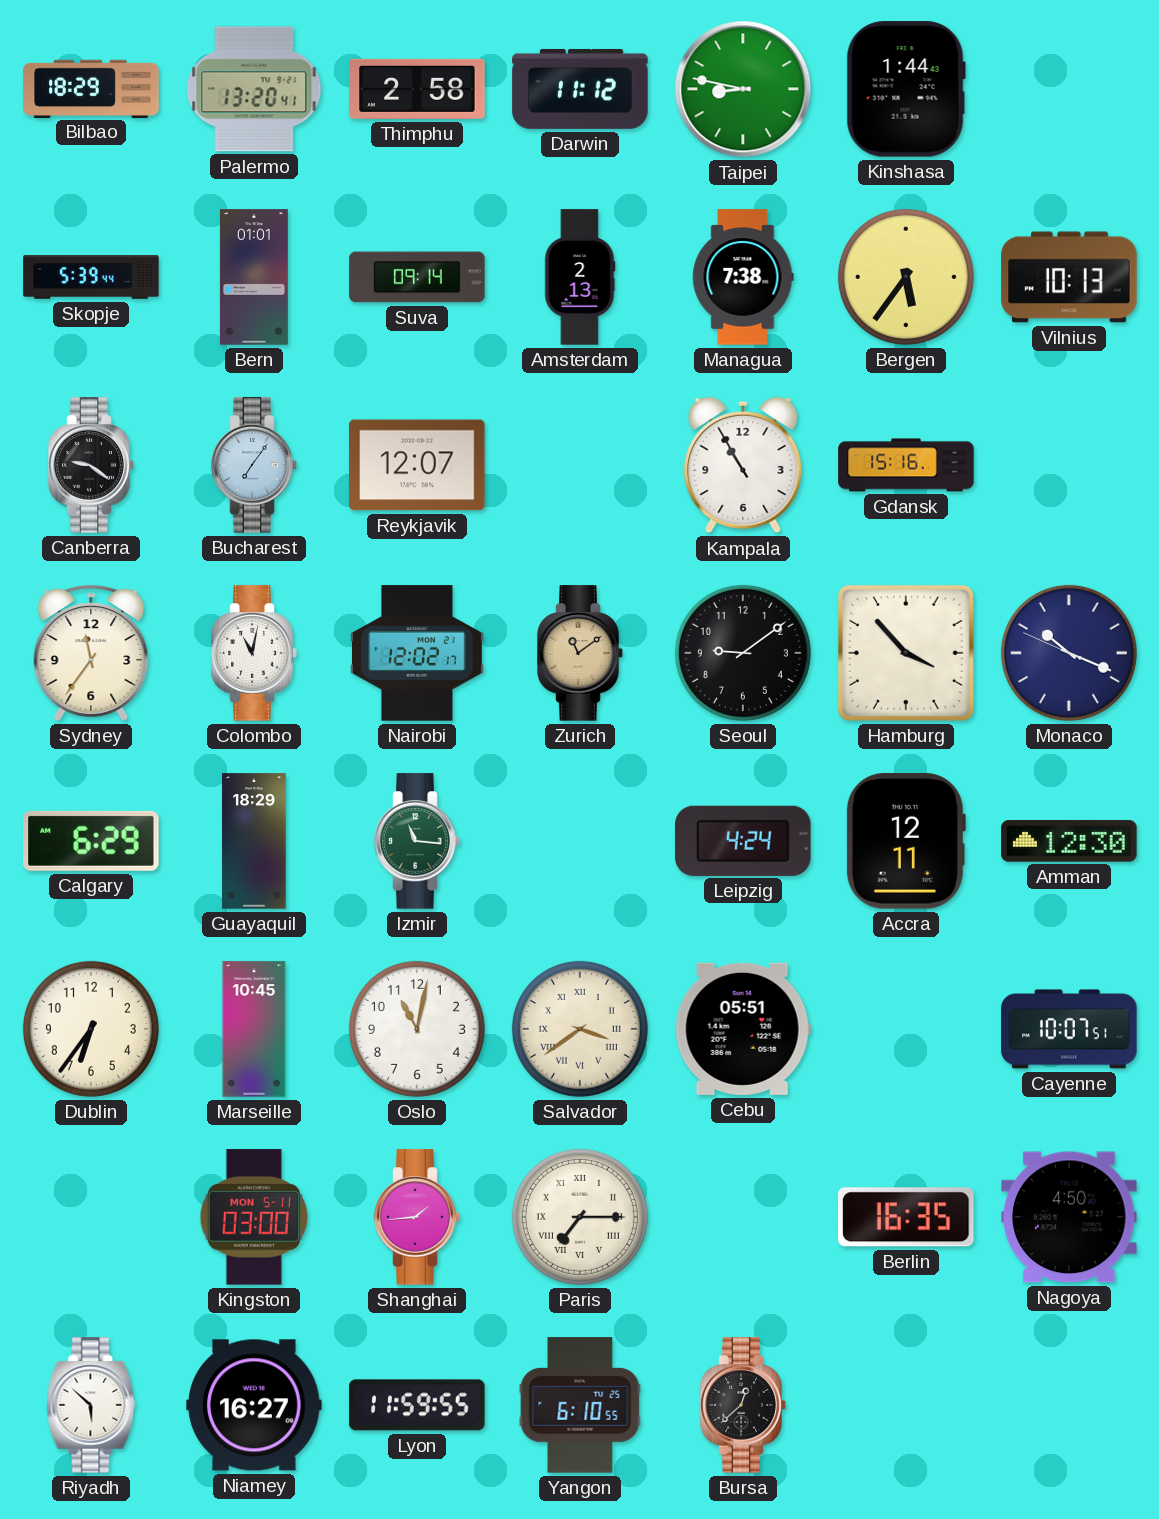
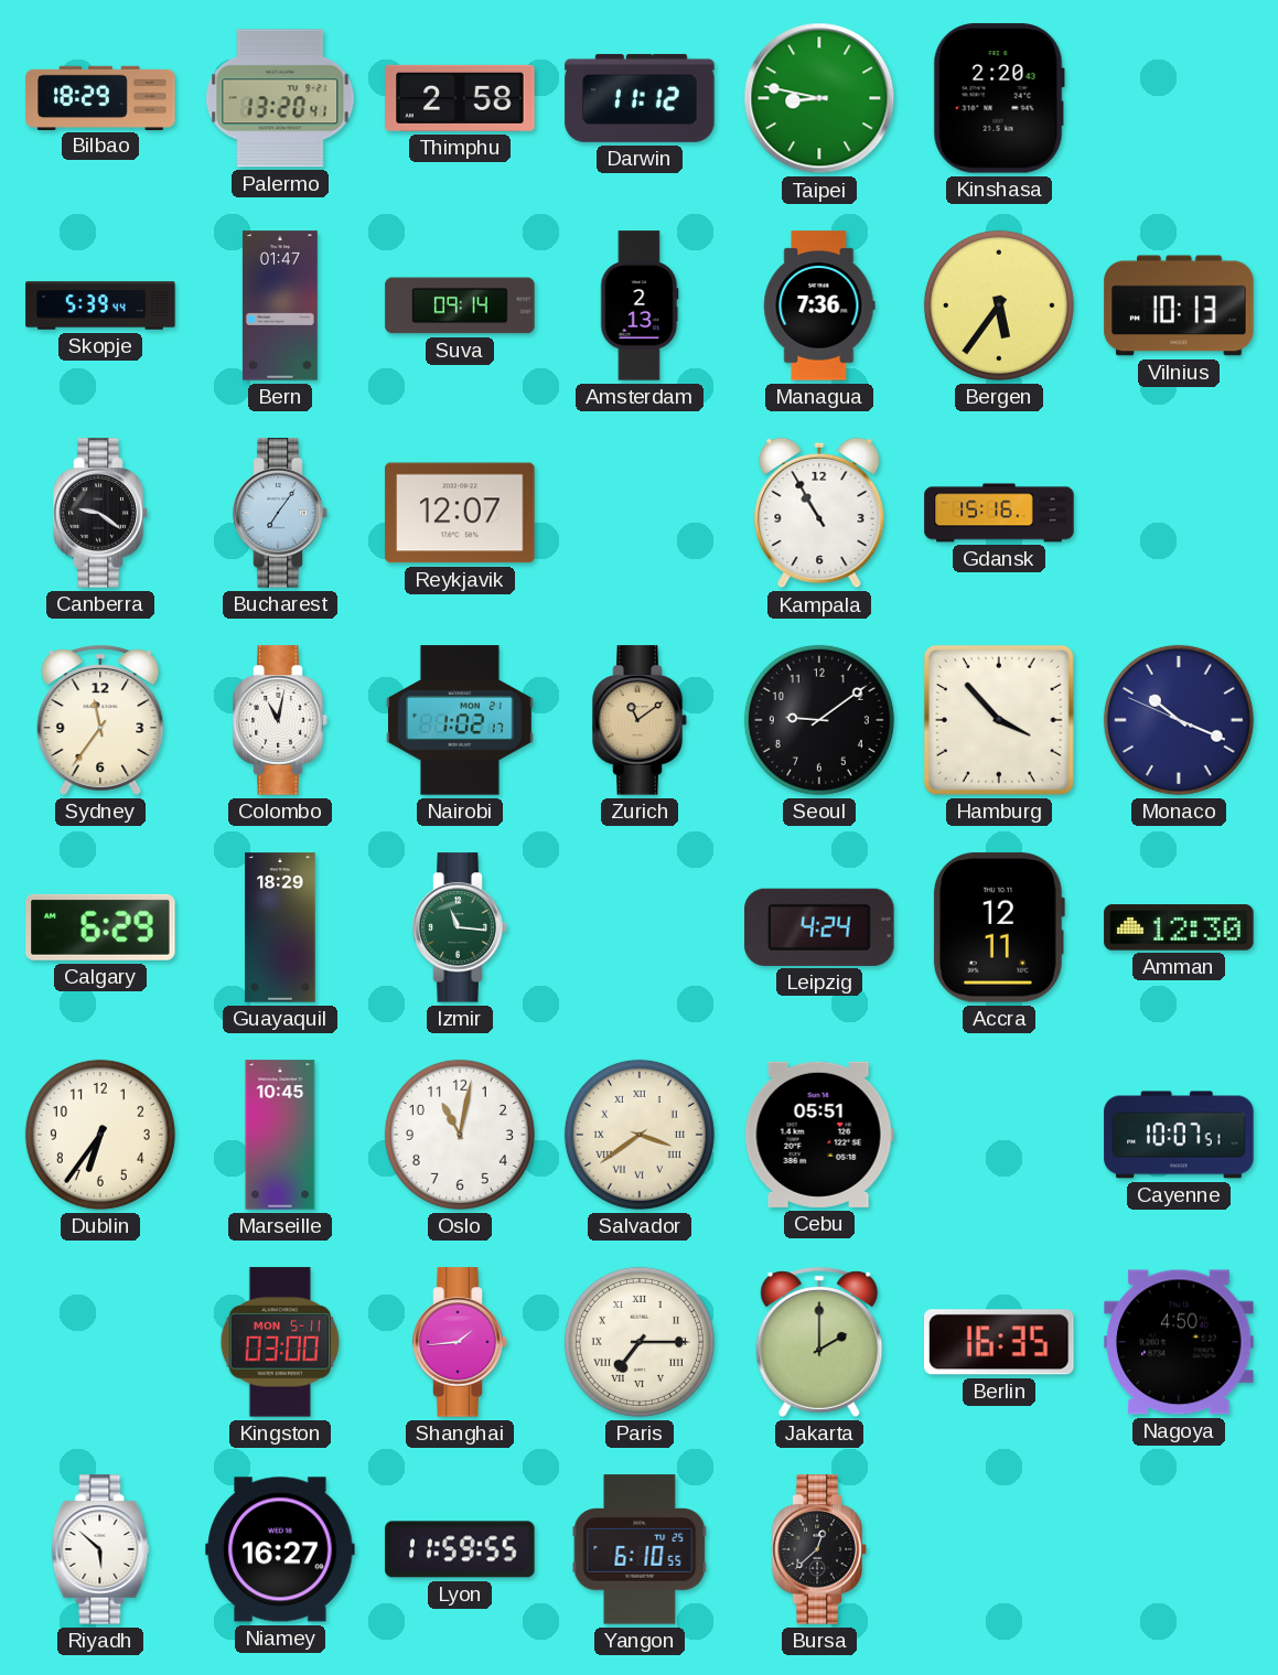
Kinshasa: 1:44 -> 2:20
Bern: 01:01 -> 01:47
Managua: 7:38 -> 7:36
Nairobi: 12:02 -> 1:02
Jakarta: none -> 2:00
